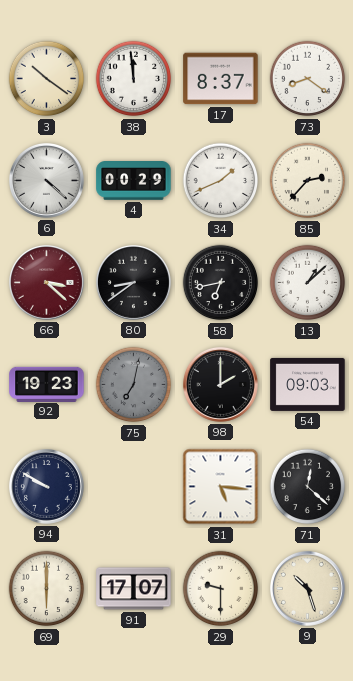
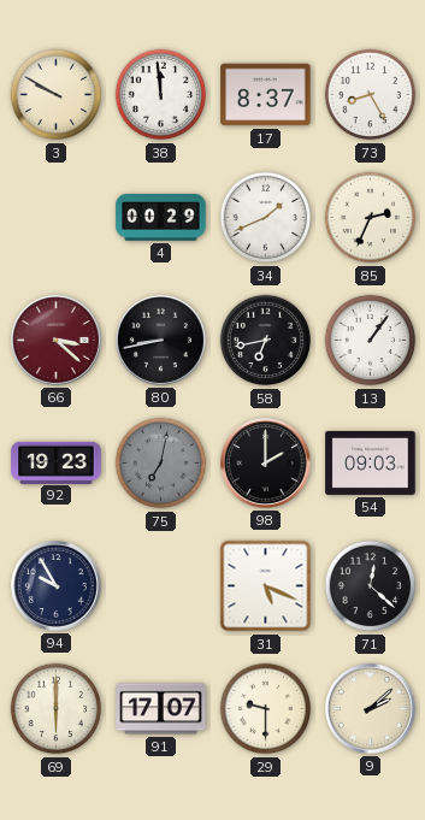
3: 10:21 -> 9:50
73: 8:21 -> 8:25
6: 4:22 -> none
85: 2:37 -> 2:34
80: 8:39 -> 8:43
13: 1:08 -> 1:06
94: 9:50 -> 9:55
31: 5:16 -> 5:19
9: 10:27 -> 2:08
